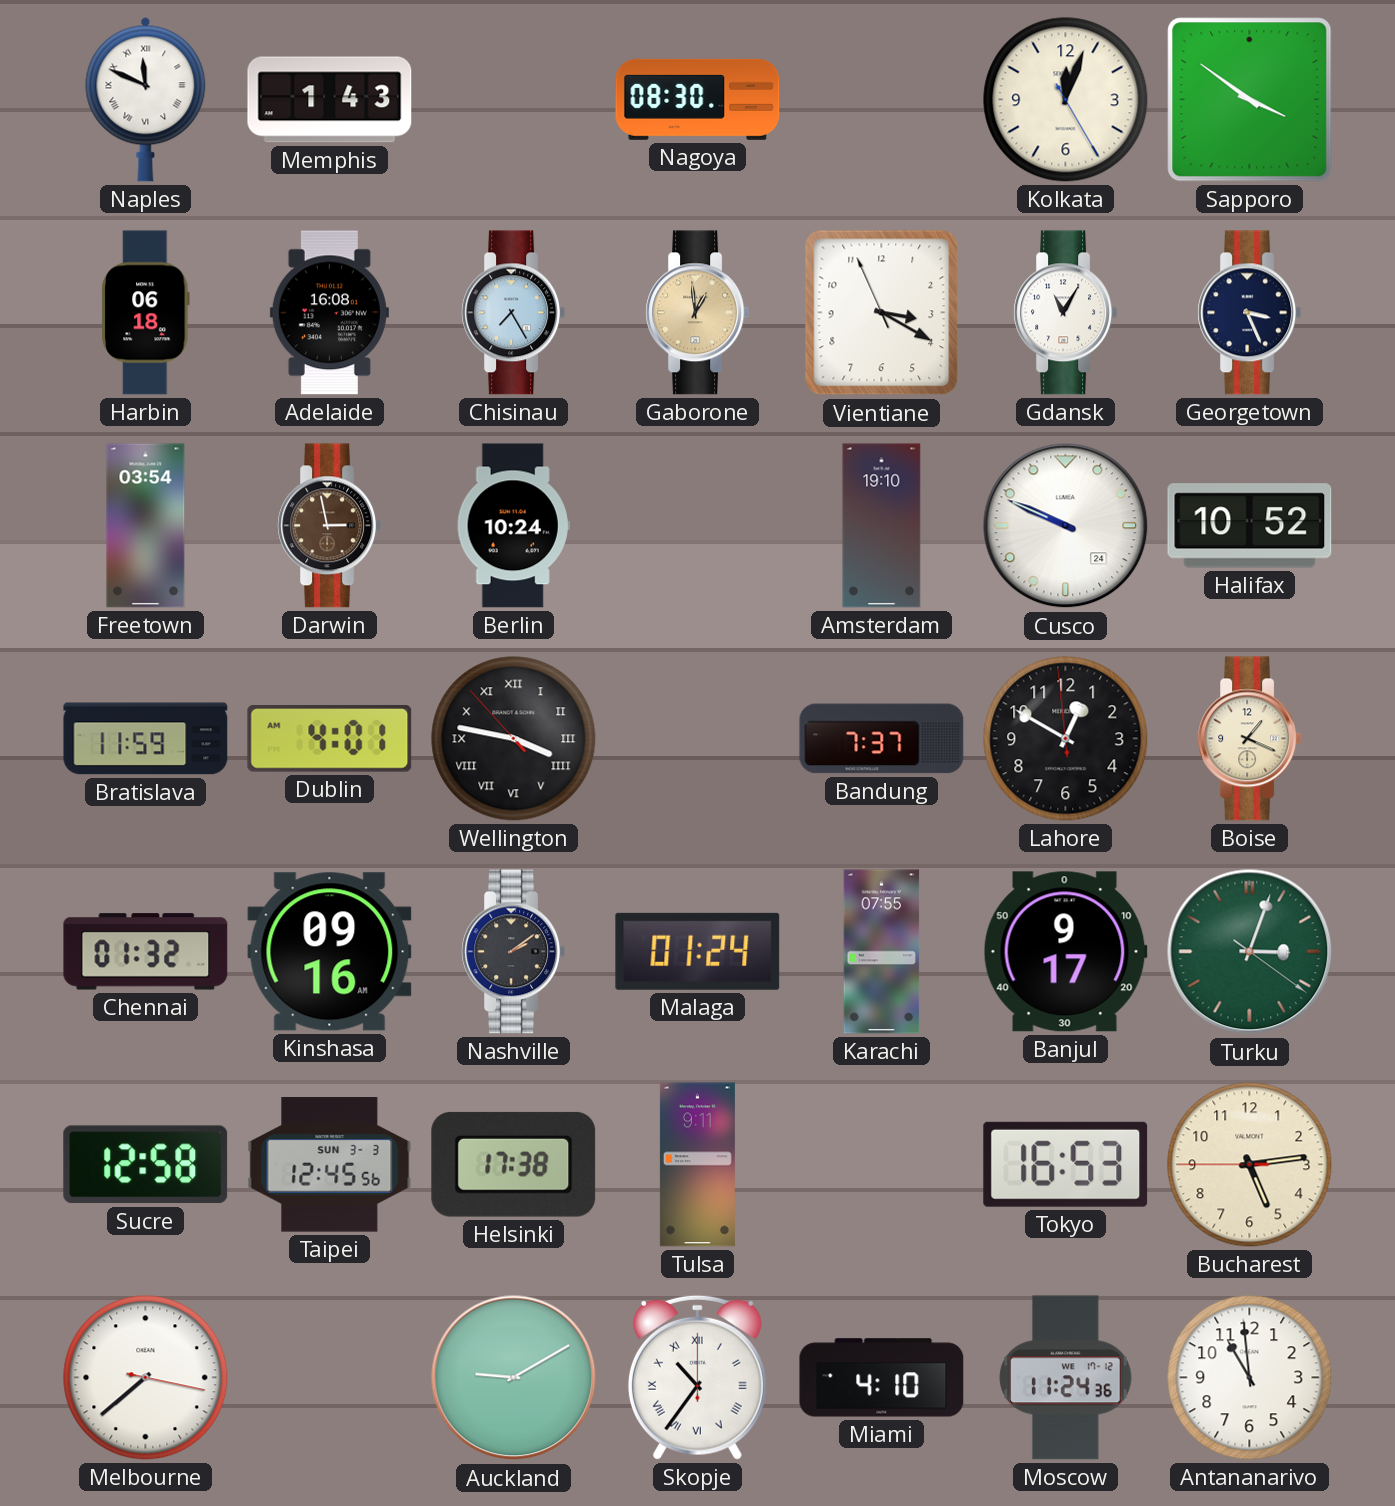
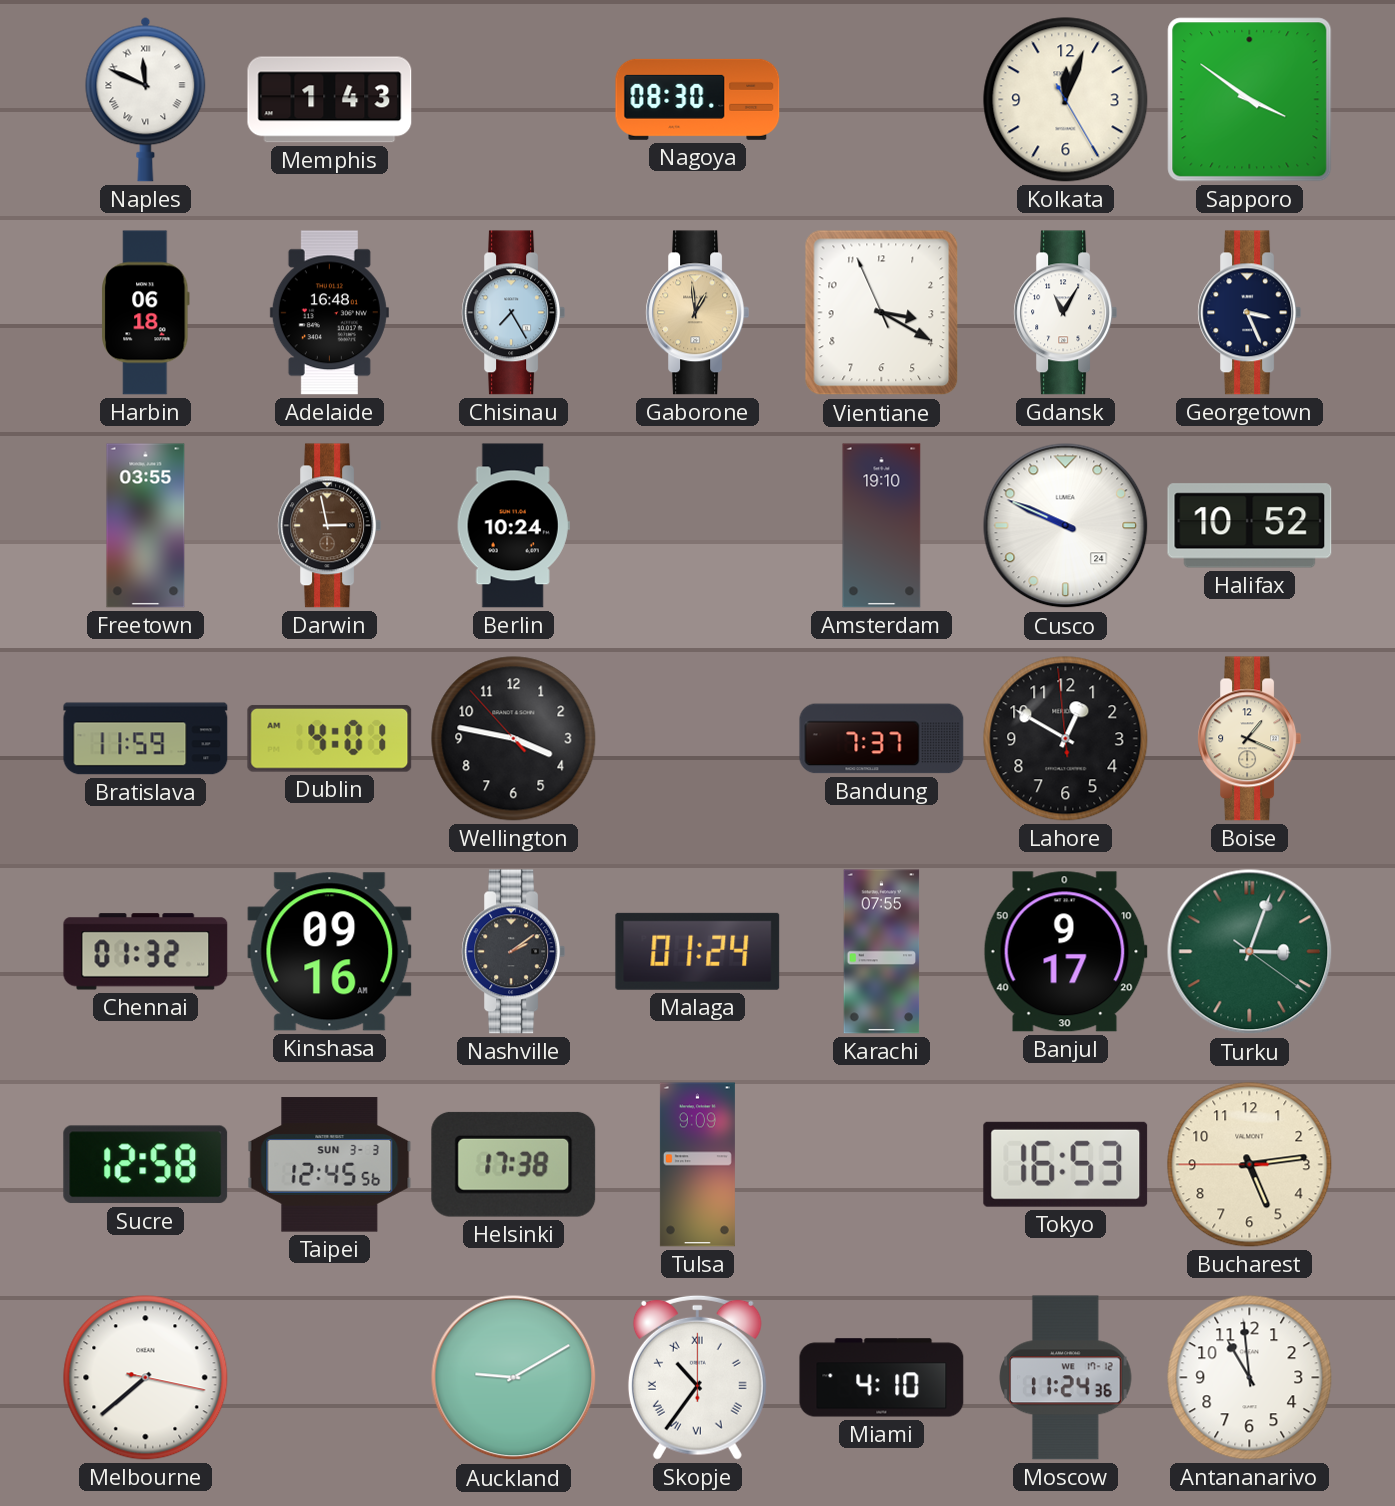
Adelaide: 16:08 -> 16:48
Freetown: 03:54 -> 03:55
Wellington numerals: Roman -> Arabic
Tulsa: 9:11 -> 9:09
